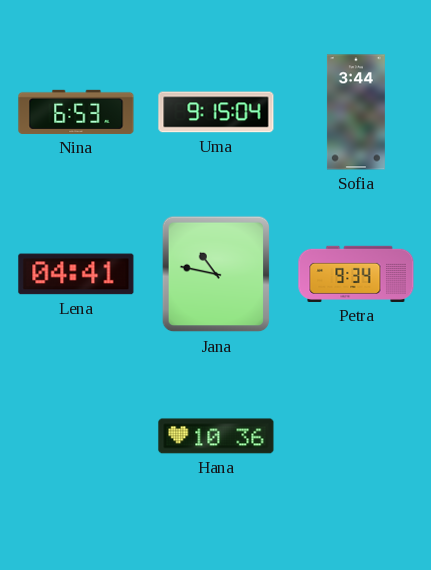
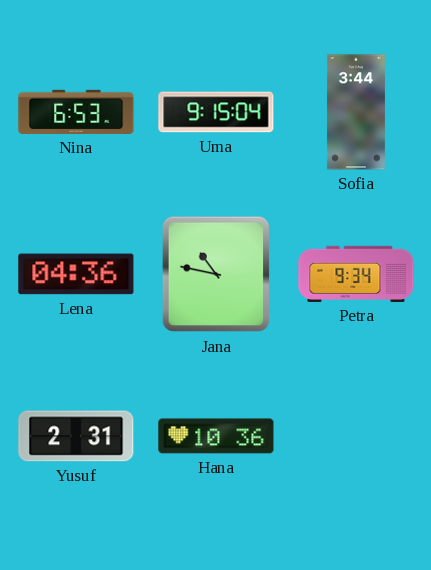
Lena: 04:41 -> 04:36
Yusuf: none -> 2:31
